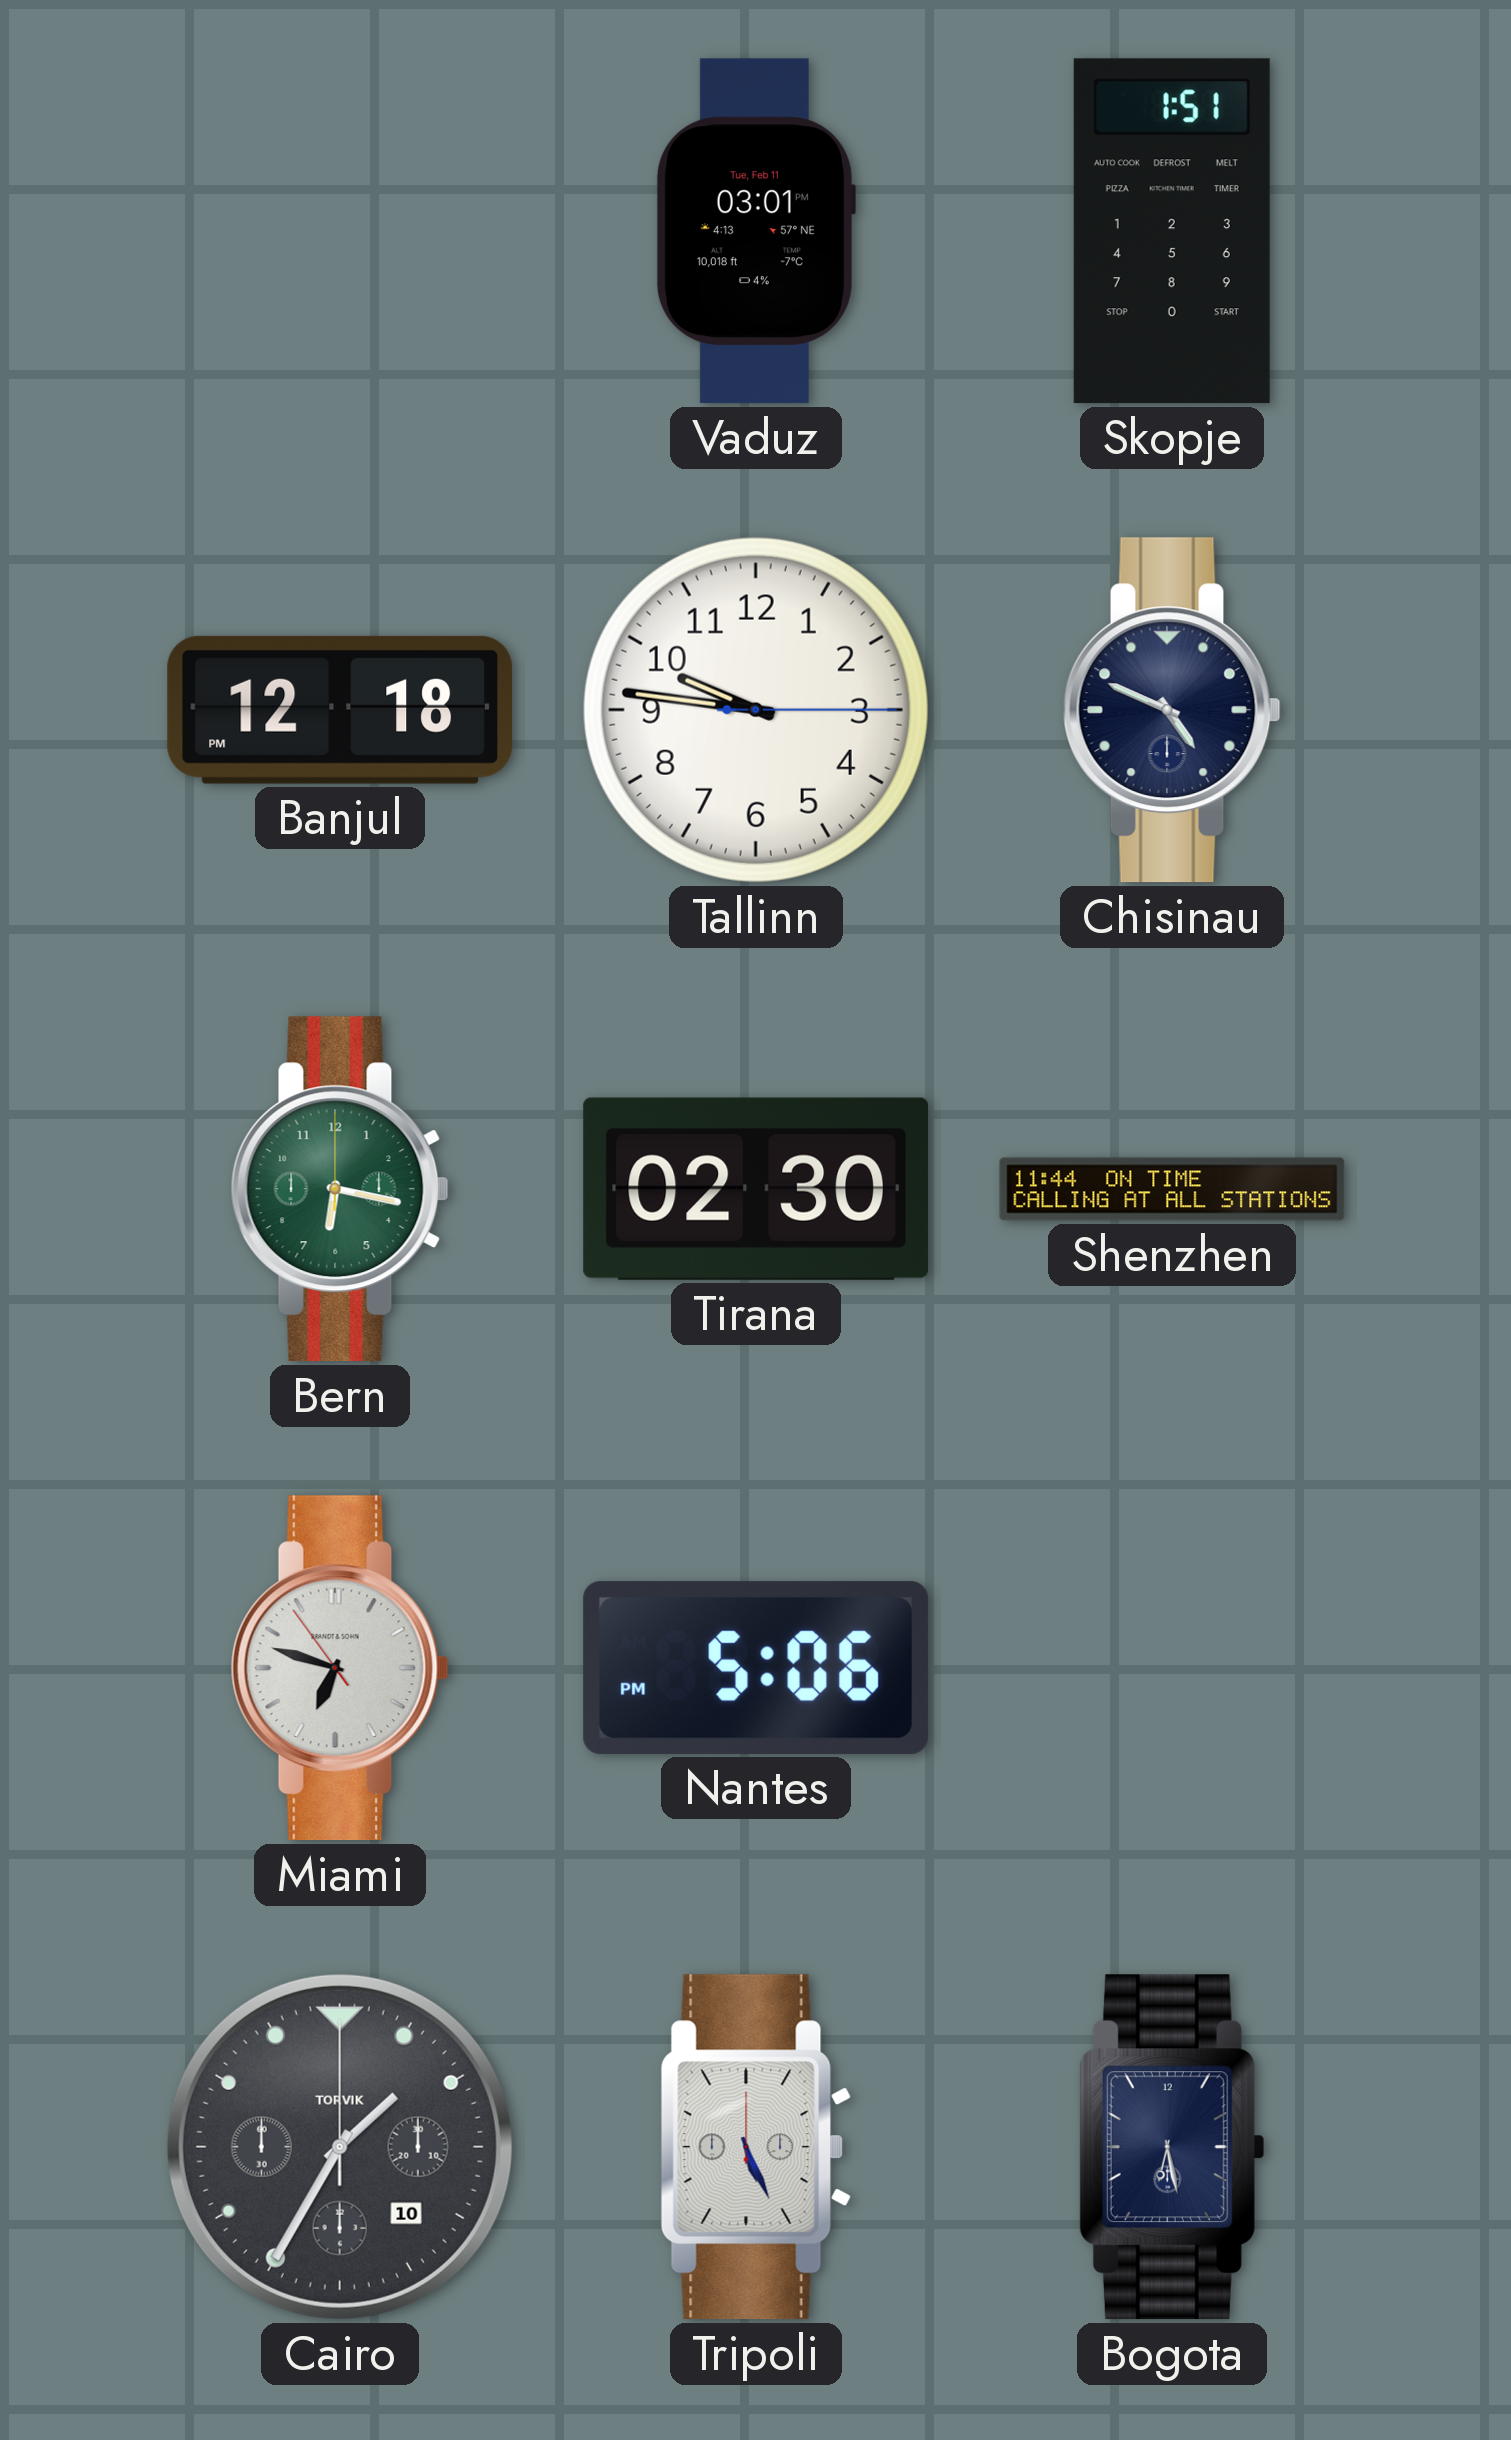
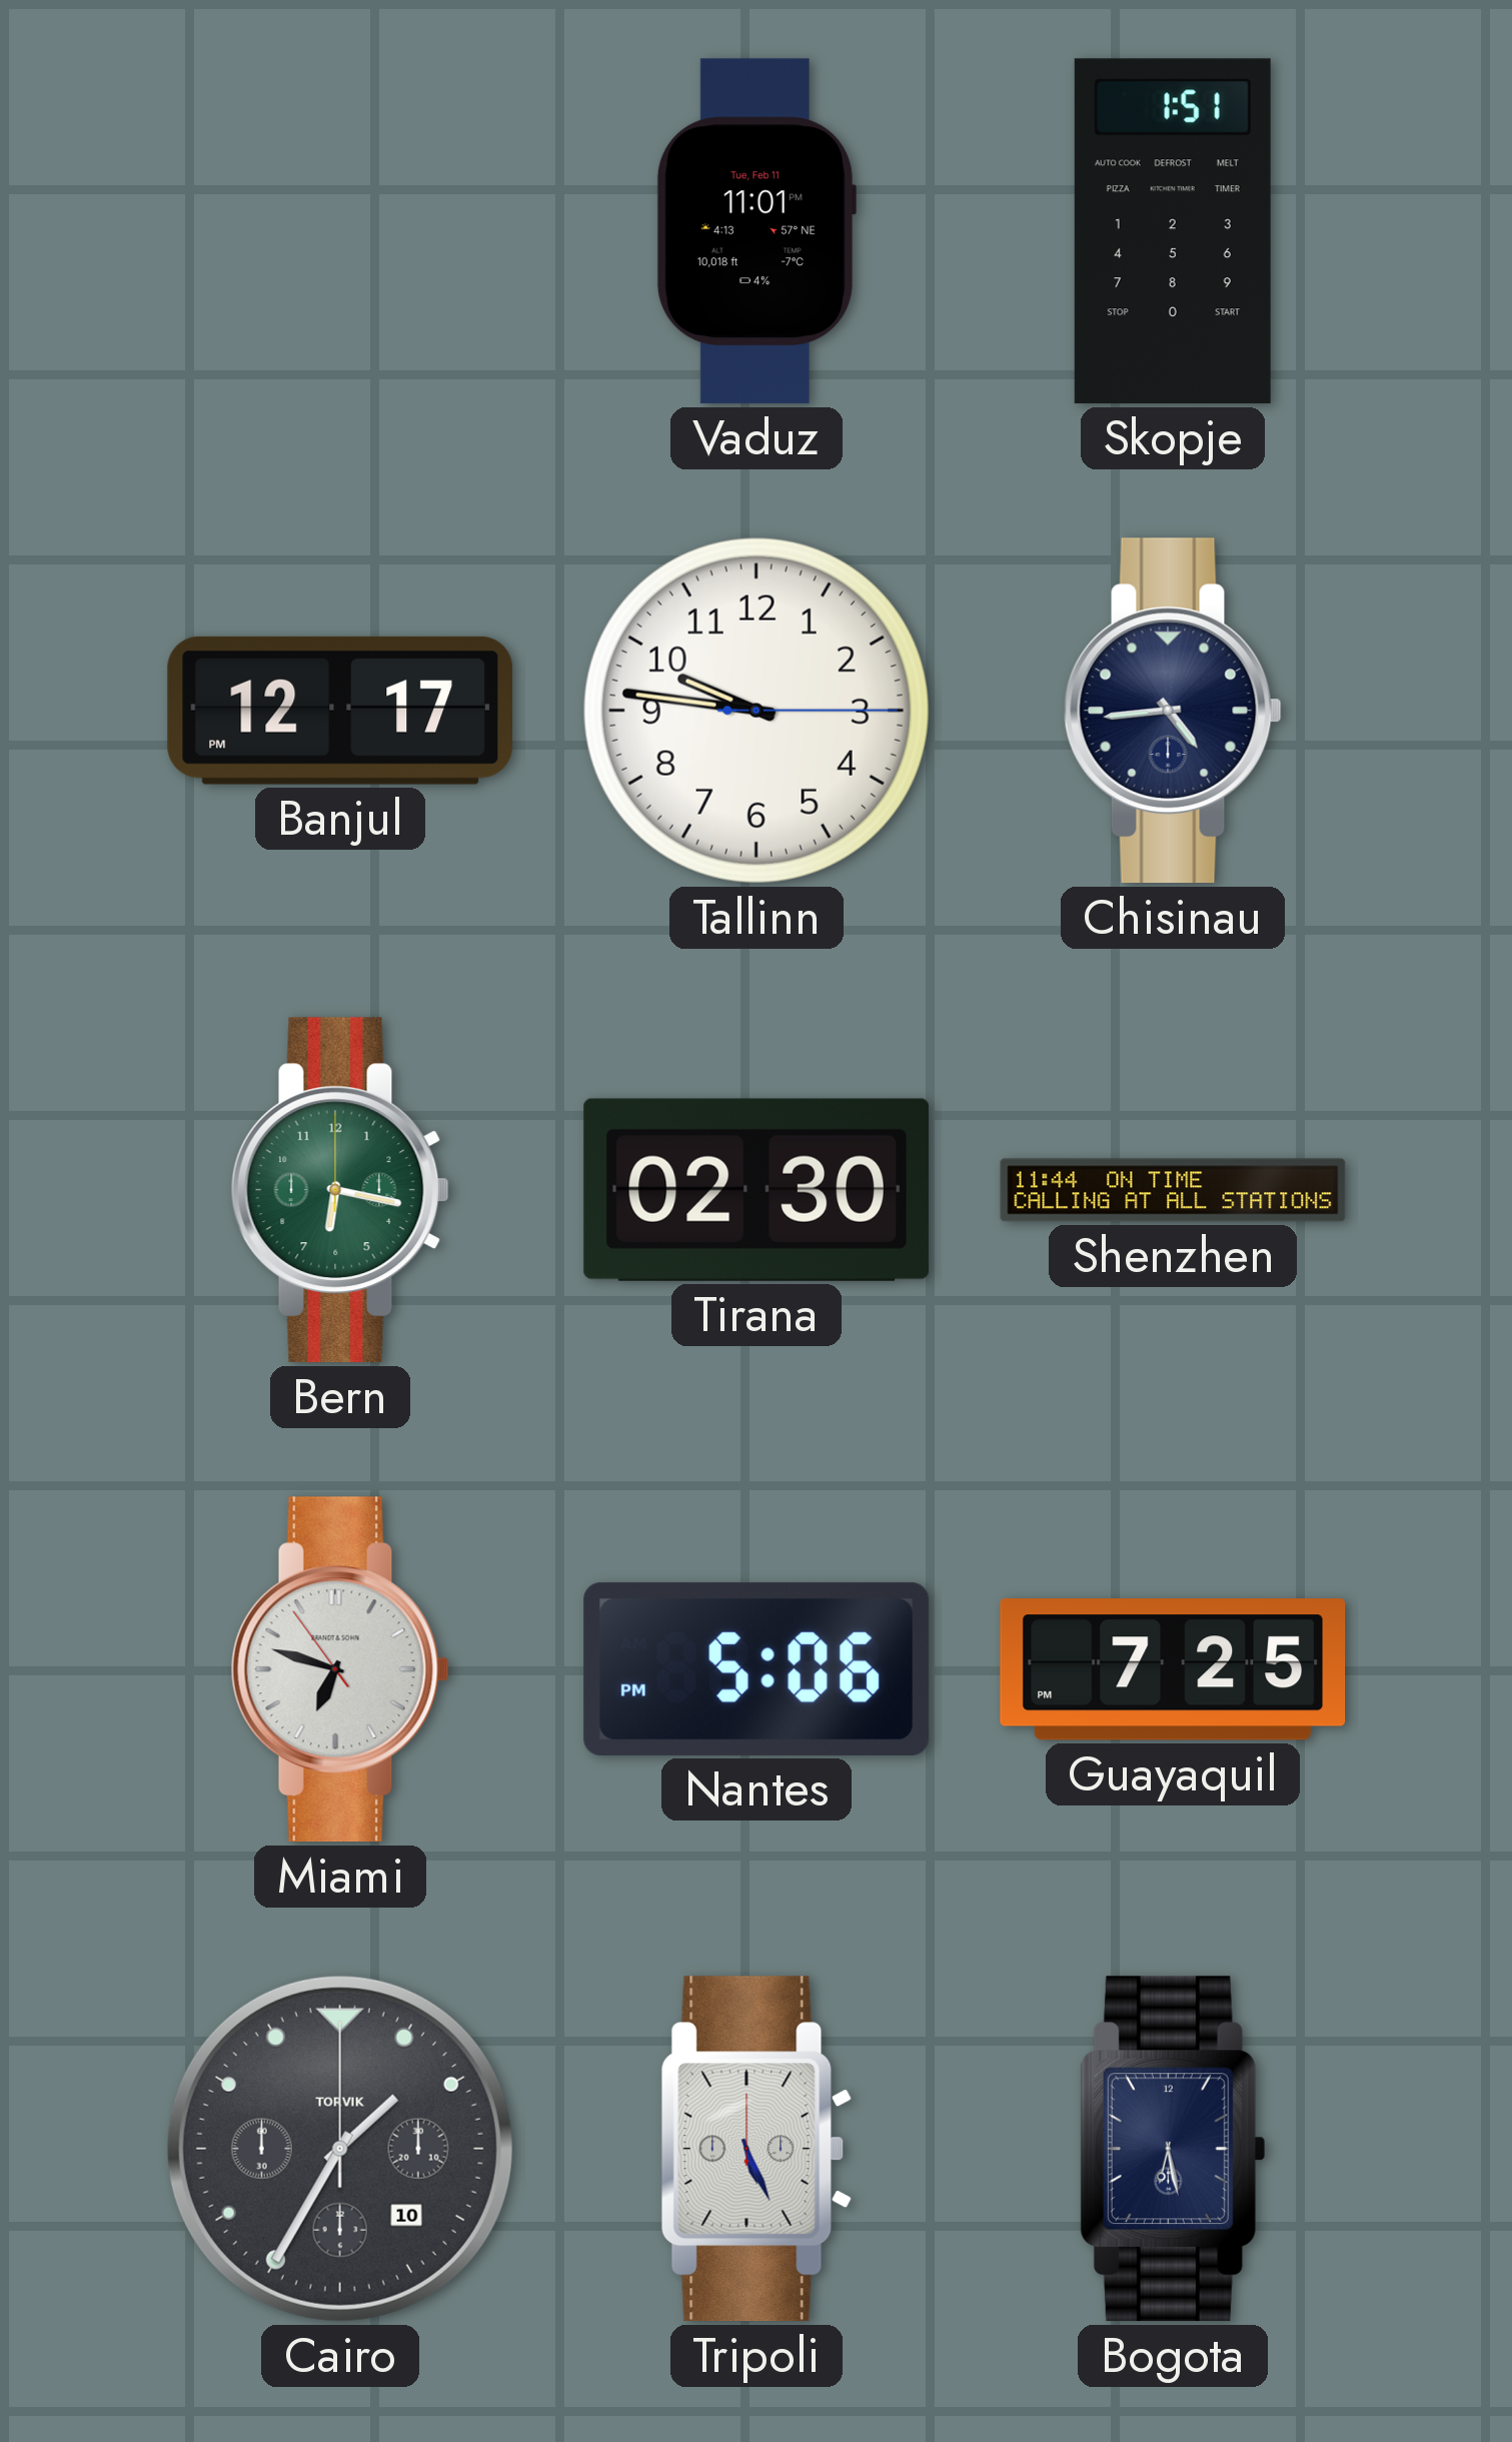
Vaduz: 03:01 -> 11:01
Banjul: 12:18 -> 12:17
Chisinau: 4:49 -> 4:44
Guayaquil: none -> 7:25
